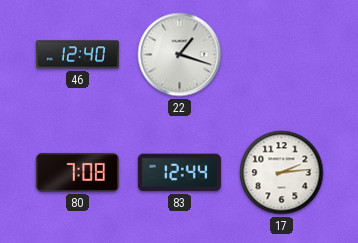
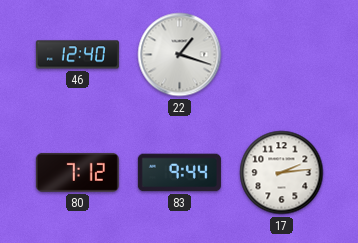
80: 7:08 -> 7:12
83: 12:44 -> 9:44
